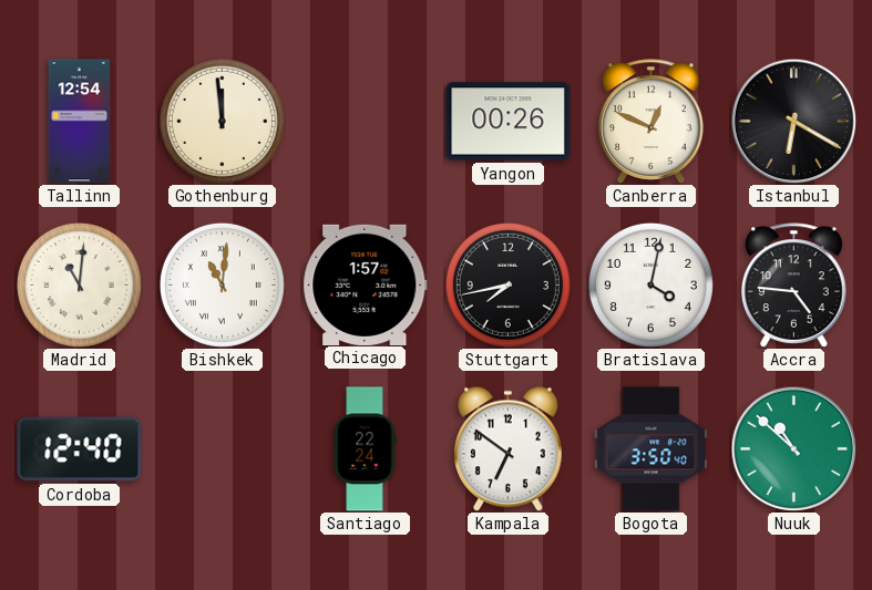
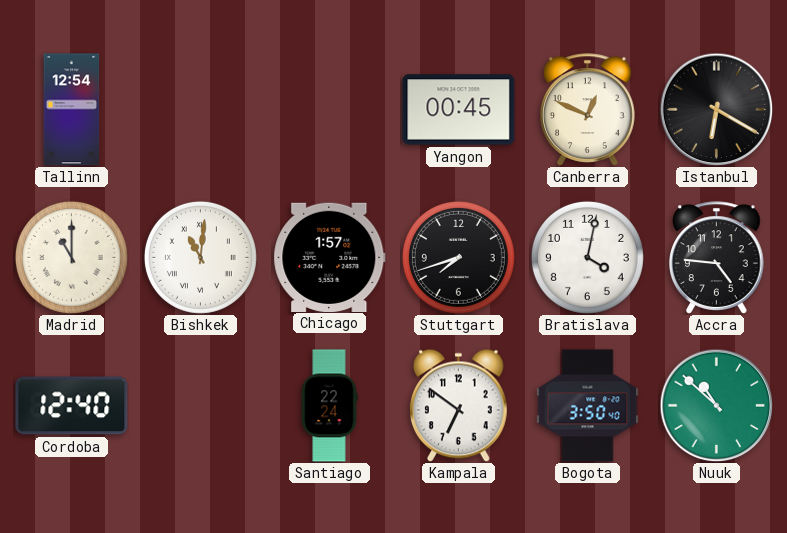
Gothenburg: 11:59 -> none
Yangon: 00:26 -> 00:45
Madrid: 11:01 -> 11:00
Stuttgart: 7:43 -> 7:42
